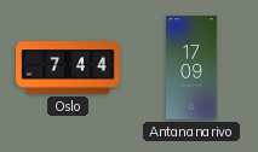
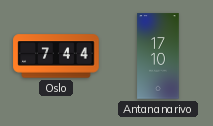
Antananarivo: 17:09 -> 17:10
